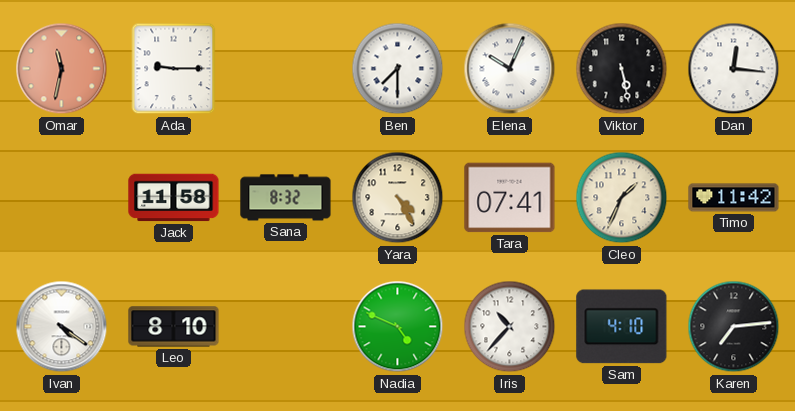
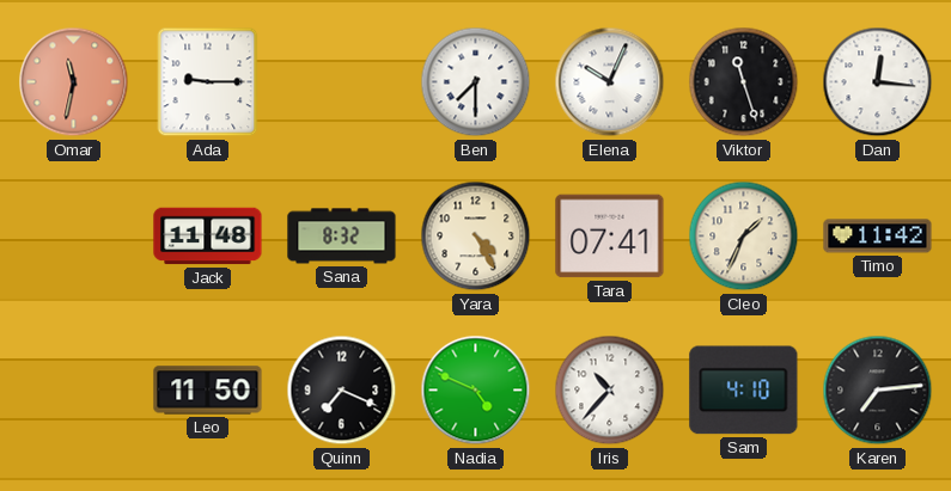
Viktor: 5:28 -> 11:27
Jack: 11:58 -> 11:48
Ivan: 4:21 -> none
Leo: 8:10 -> 11:50
Quinn: none -> 7:19
